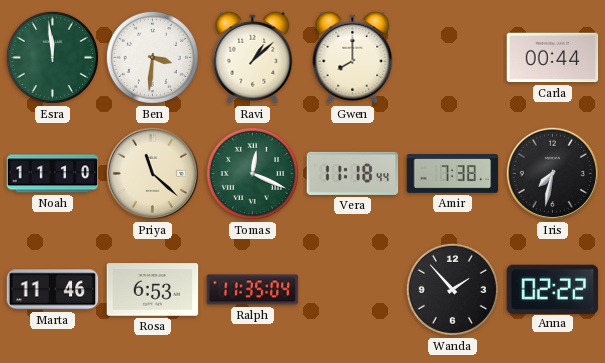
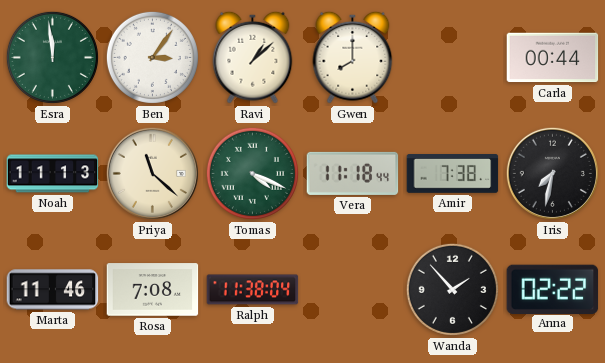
Ben: 3:31 -> 3:06
Noah: 11:10 -> 11:13
Tomas: 12:19 -> 4:19
Rosa: 6:53 -> 7:08
Ralph: 11:35 -> 11:38
